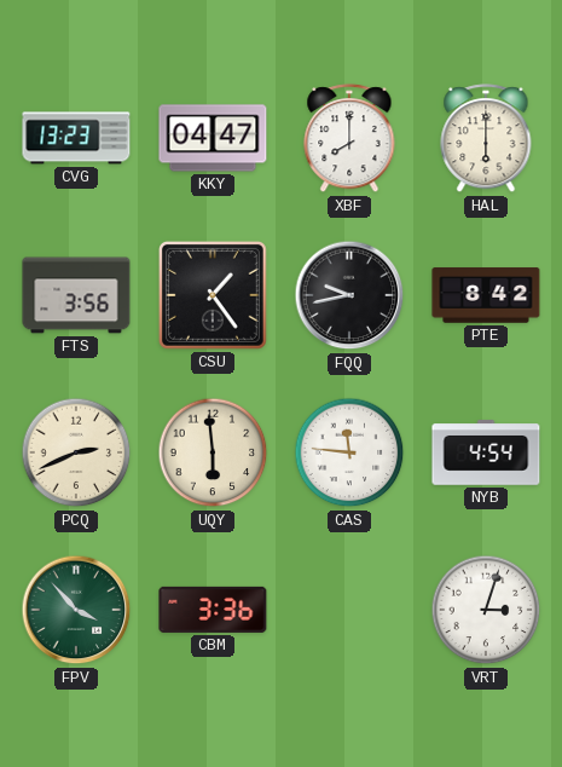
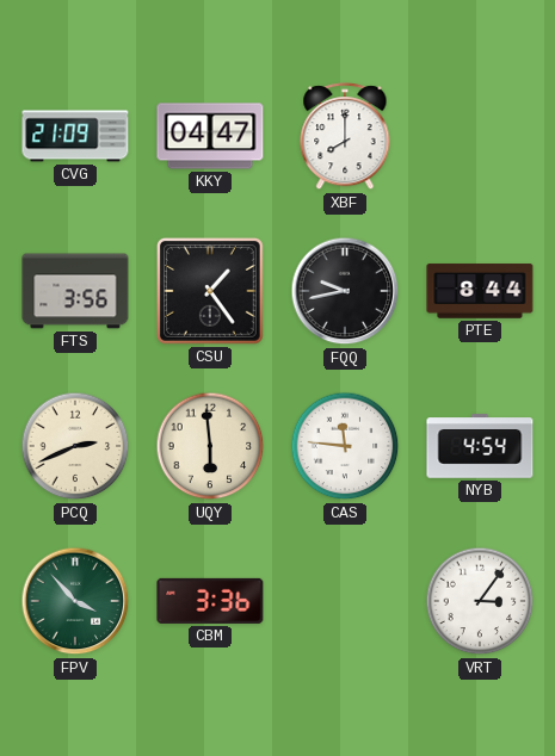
CVG: 13:23 -> 21:09
HAL: 6:00 -> none
PTE: 8:42 -> 8:44
VRT: 3:03 -> 3:06
